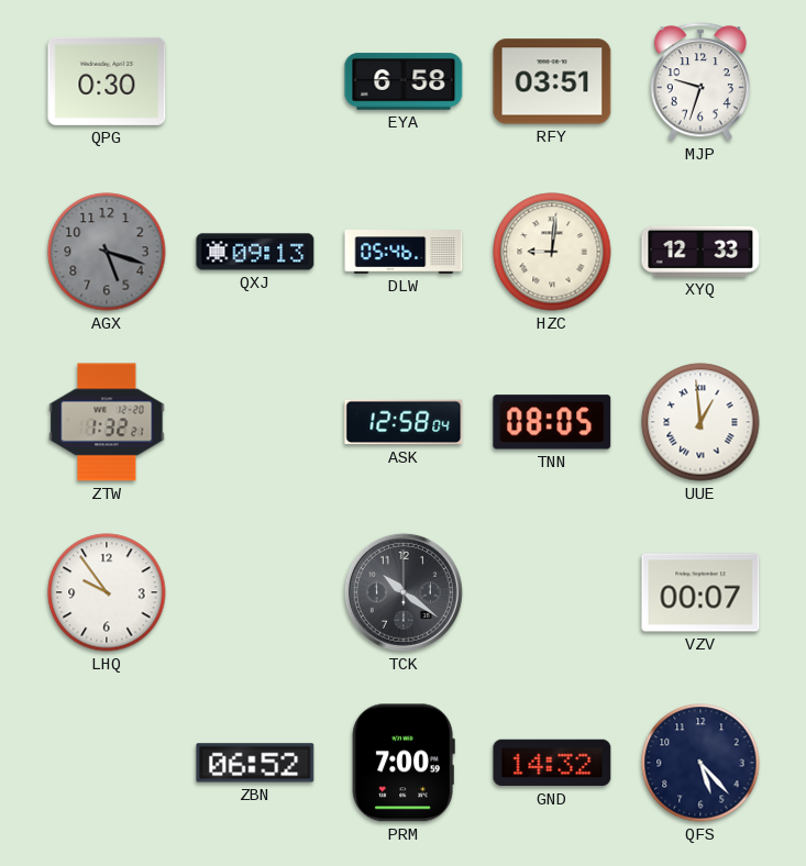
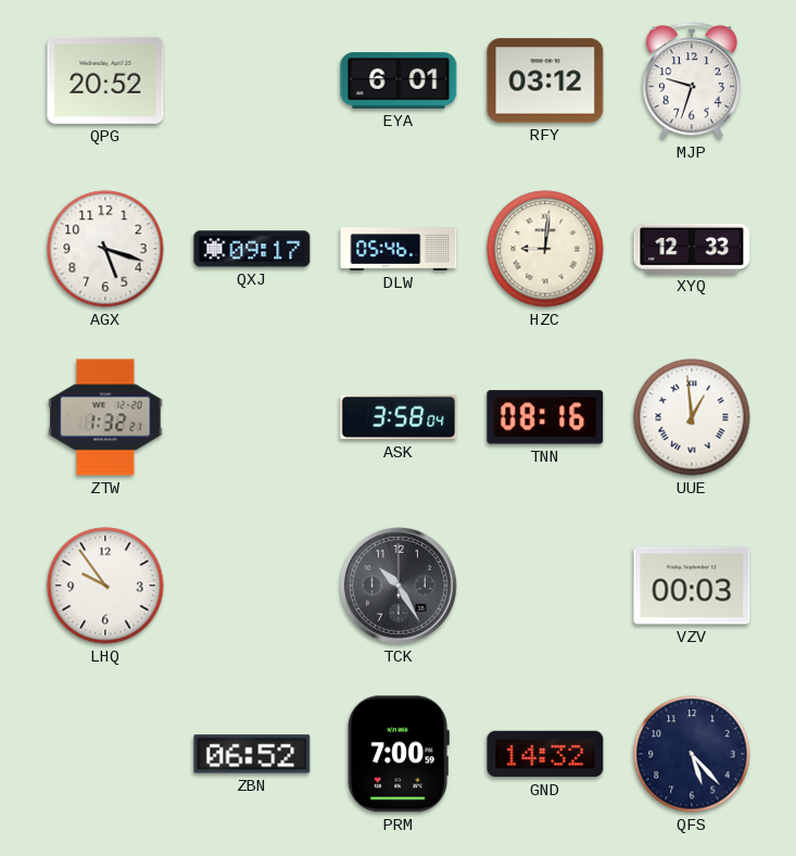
QPG: 0:30 -> 20:52
EYA: 6:58 -> 6:01
RFY: 03:51 -> 03:12
AGX dial: grey -> white
QXJ: 09:13 -> 09:17
ASK: 12:58 -> 3:58
TNN: 08:05 -> 08:16
TCK: 10:21 -> 10:25
VZV: 00:07 -> 00:03
